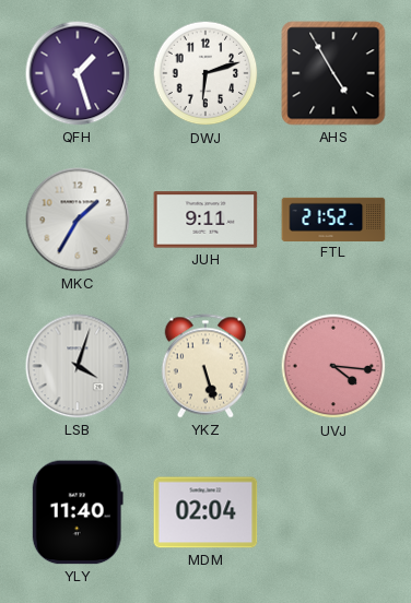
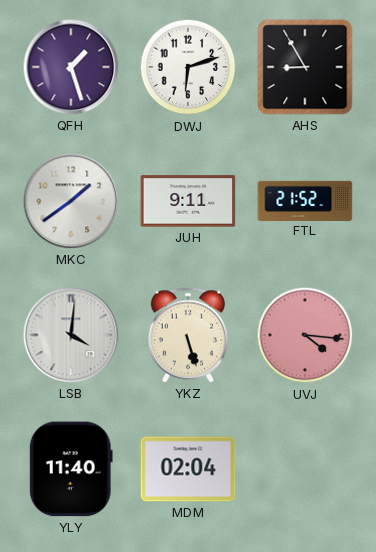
AHS: 4:55 -> 8:55
MKC: 1:35 -> 1:39
LSB: 4:03 -> 4:01
